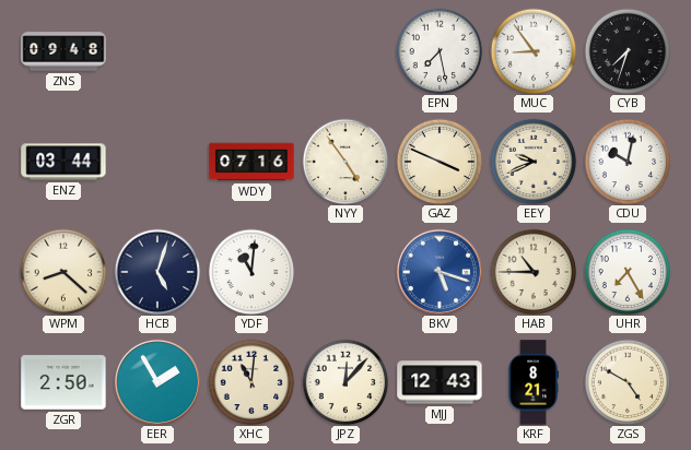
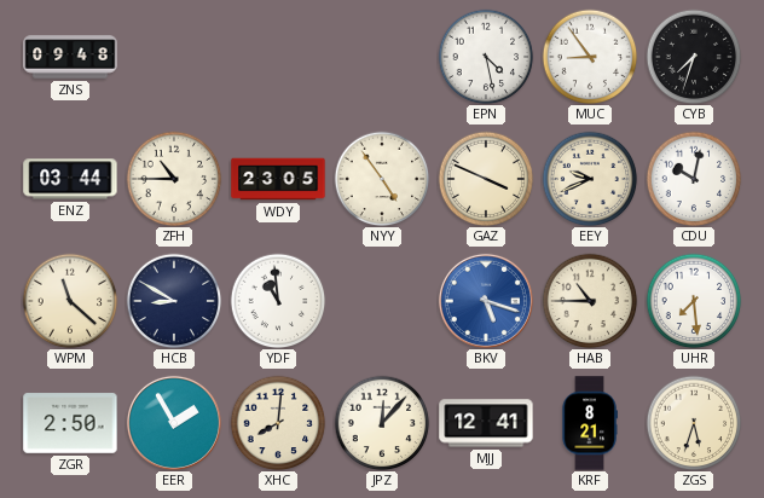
EPN: 7:28 -> 4:28
ZFH: none -> 10:45
WDY: 07:16 -> 23:05
WPM: 8:22 -> 11:22
HCB: 5:03 -> 8:50
YDF: 11:01 -> 10:59
UHR: 7:25 -> 7:29
XHC: 11:01 -> 8:01
MJJ: 12:43 -> 12:41
ZGS: 4:50 -> 5:33
